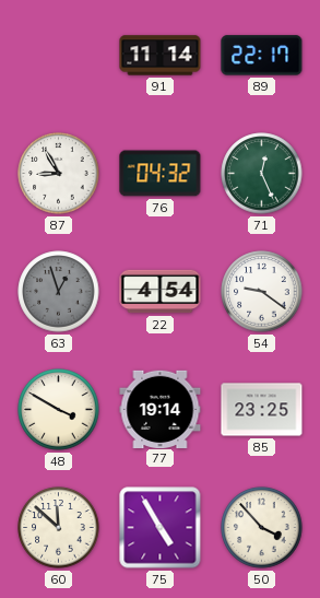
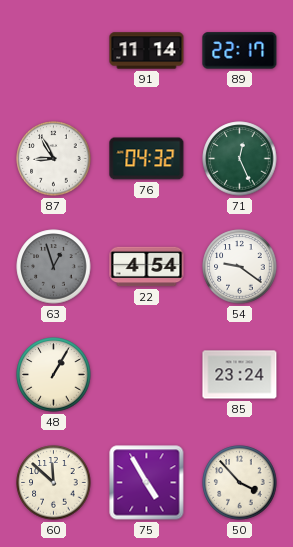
48: 3:50 -> 1:05
77: 19:14 -> none
85: 23:25 -> 23:24
